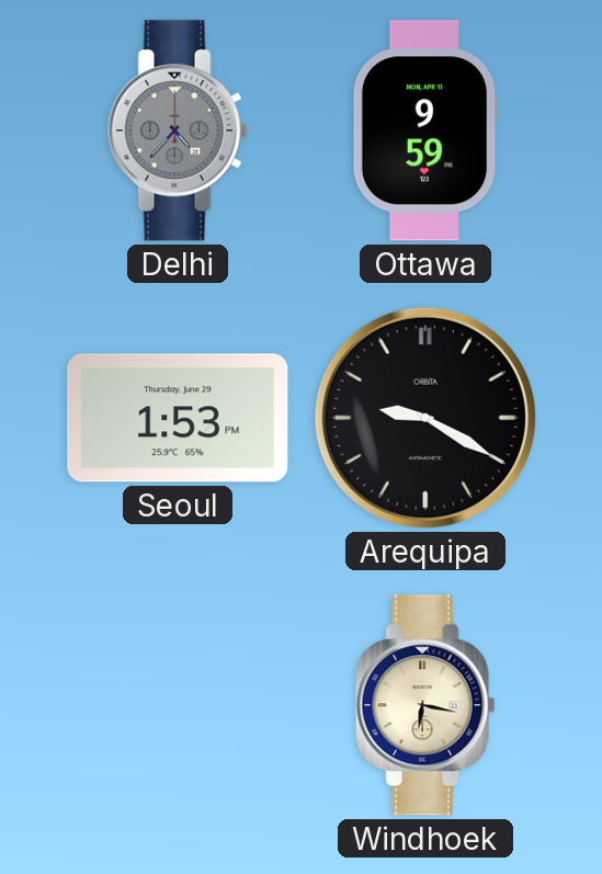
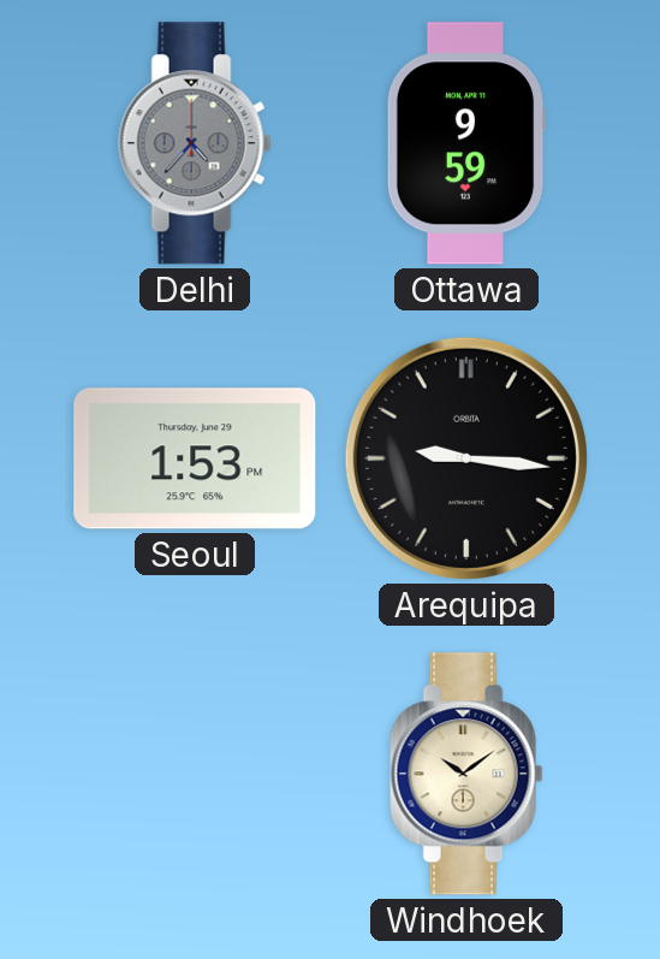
Arequipa: 9:20 -> 9:16
Windhoek: 6:17 -> 10:09
